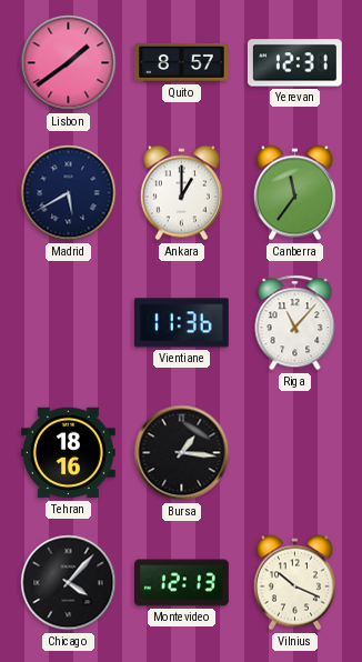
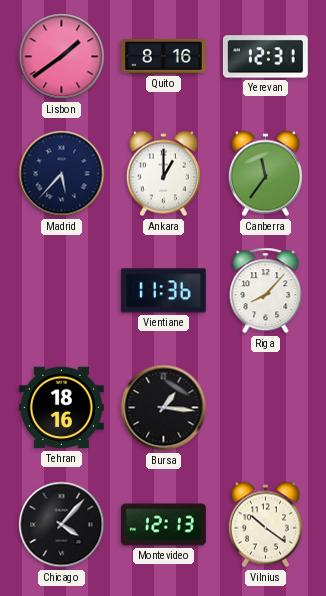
Quito: 8:57 -> 8:16
Madrid: 5:40 -> 5:37
Riga: 11:07 -> 8:07
Vilnius: 10:19 -> 10:21
